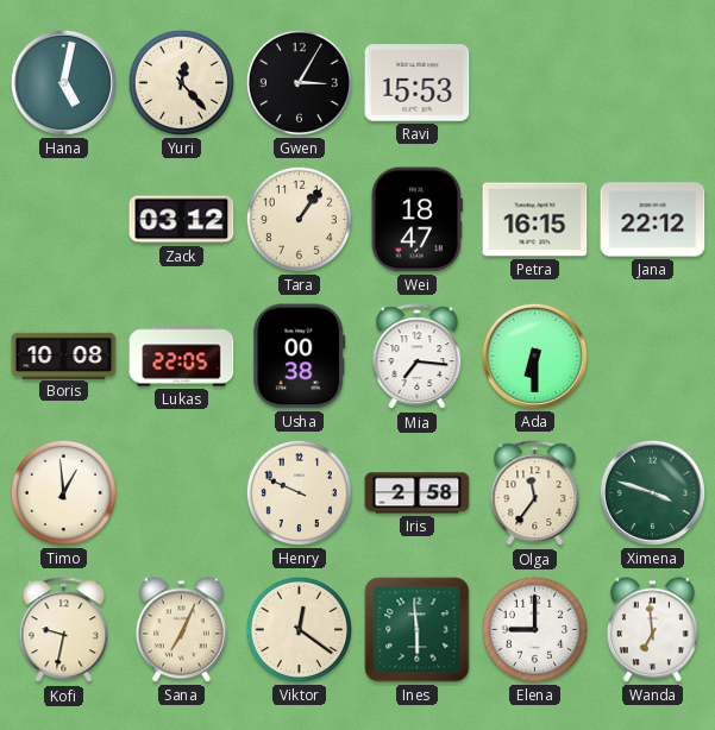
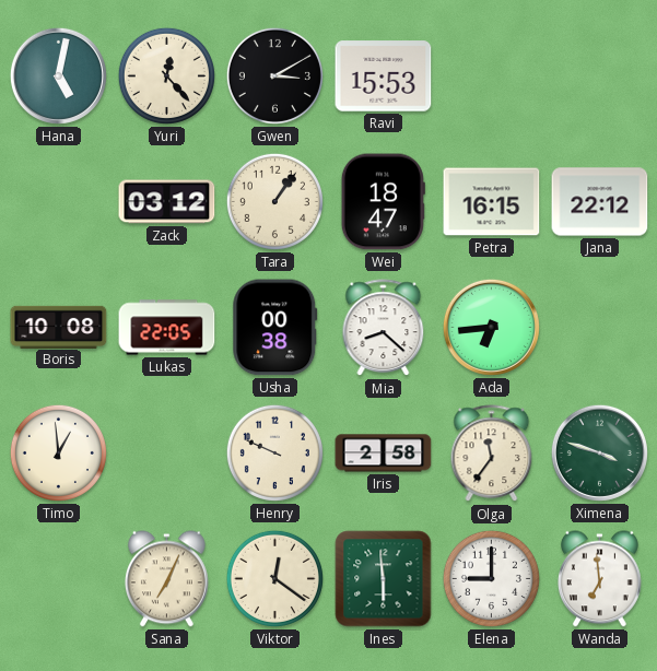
Gwen: 3:05 -> 3:10
Mia: 7:16 -> 8:22
Ada: 6:30 -> 6:44
Kofi: 9:32 -> none
